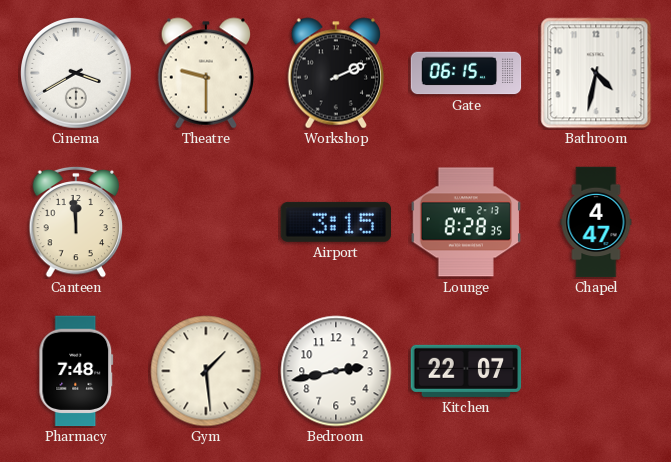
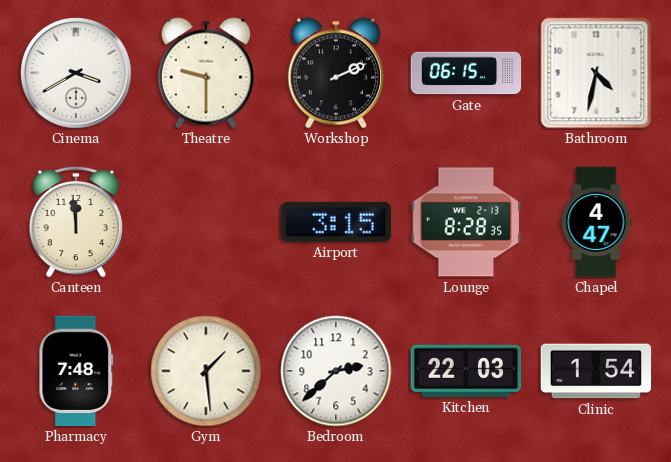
Bedroom: 2:43 -> 2:38
Kitchen: 22:07 -> 22:03
Clinic: none -> 1:54
